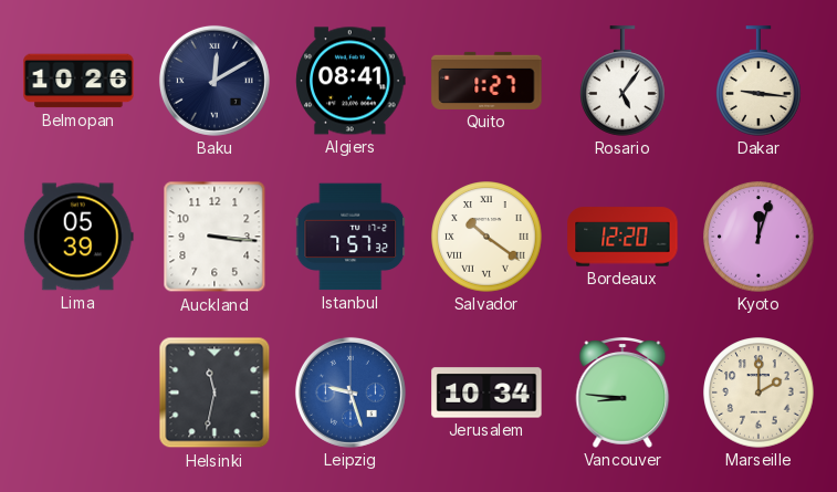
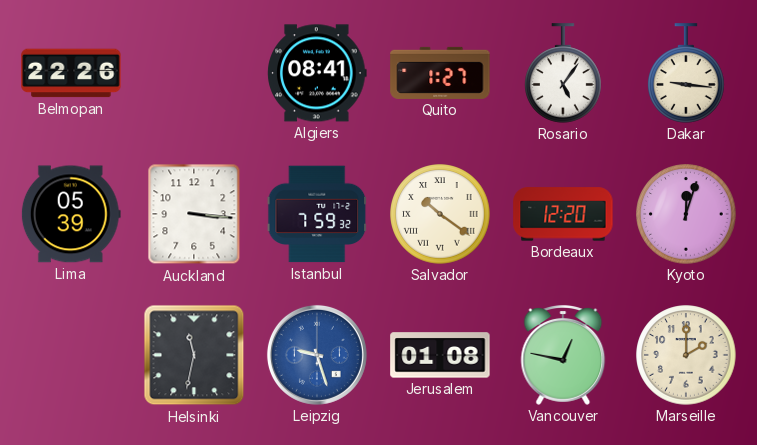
Belmopan: 10:26 -> 22:26
Baku: 12:10 -> none
Istanbul: 7:57 -> 7:59
Jerusalem: 10:34 -> 01:08
Vancouver: 8:46 -> 12:47
